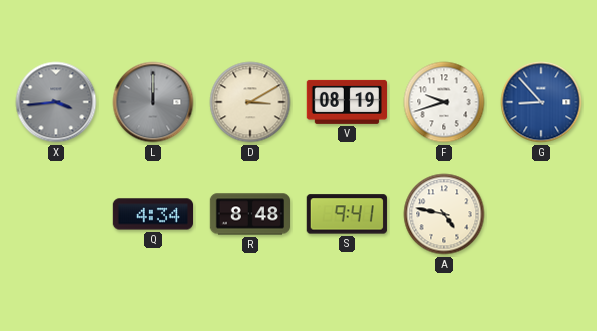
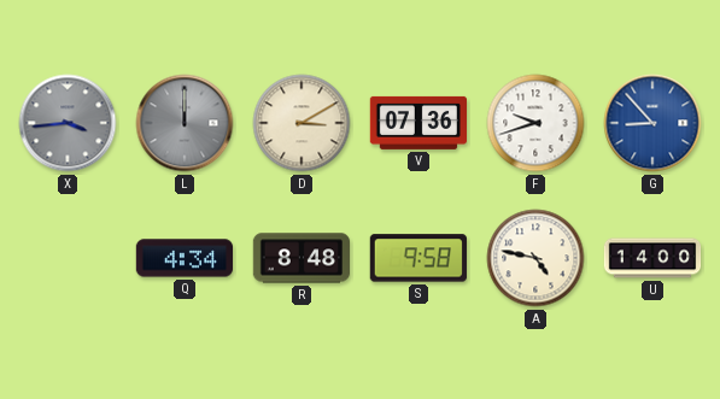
V: 08:19 -> 07:36
S: 9:41 -> 9:58
U: none -> 14:00
